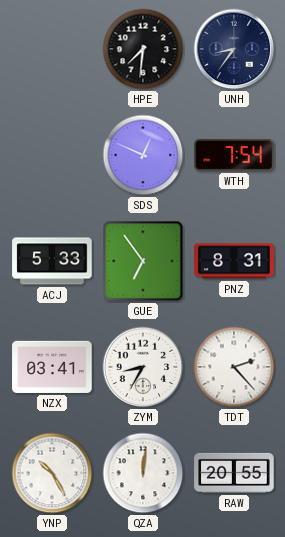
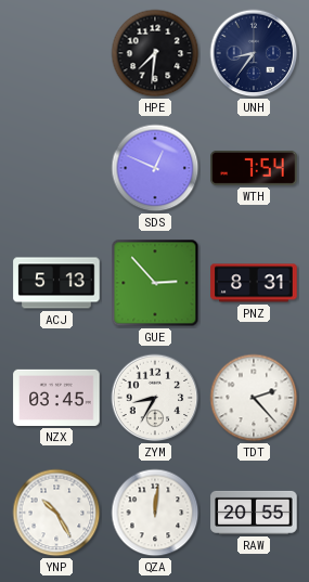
ACJ: 5:33 -> 5:13
GUE: 6:54 -> 2:53
NZX: 03:41 -> 03:45
